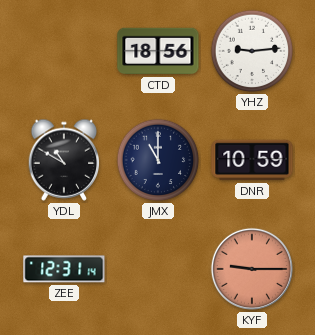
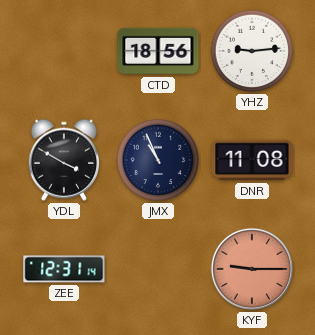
YDL: 10:50 -> 3:50
JMX: 11:00 -> 10:56
DNR: 10:59 -> 11:08
